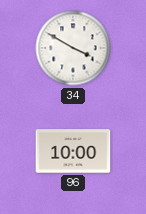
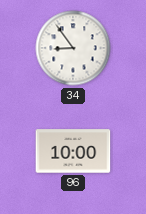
34: 3:50 -> 8:54
